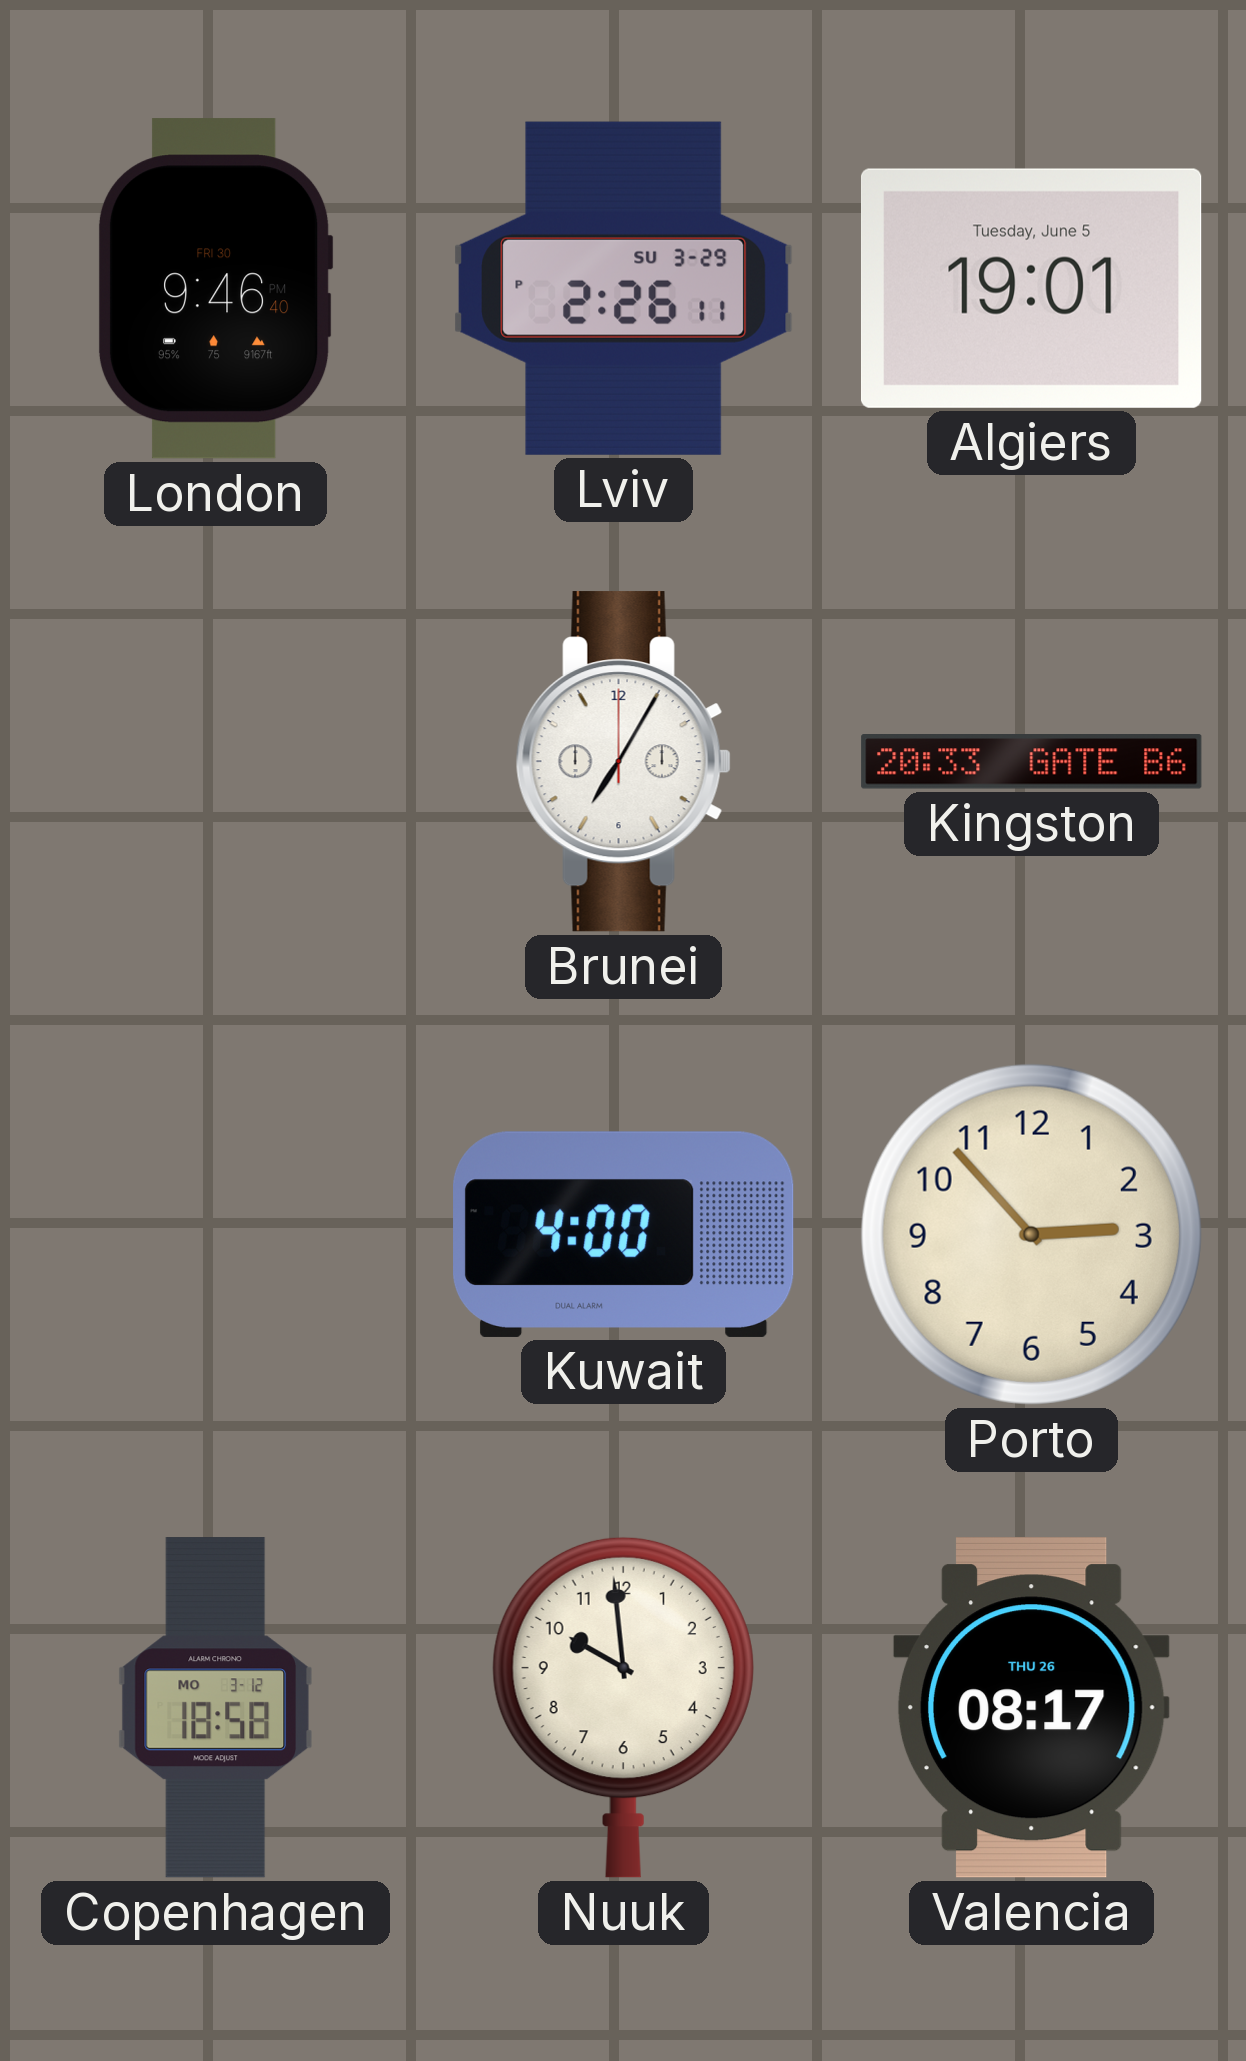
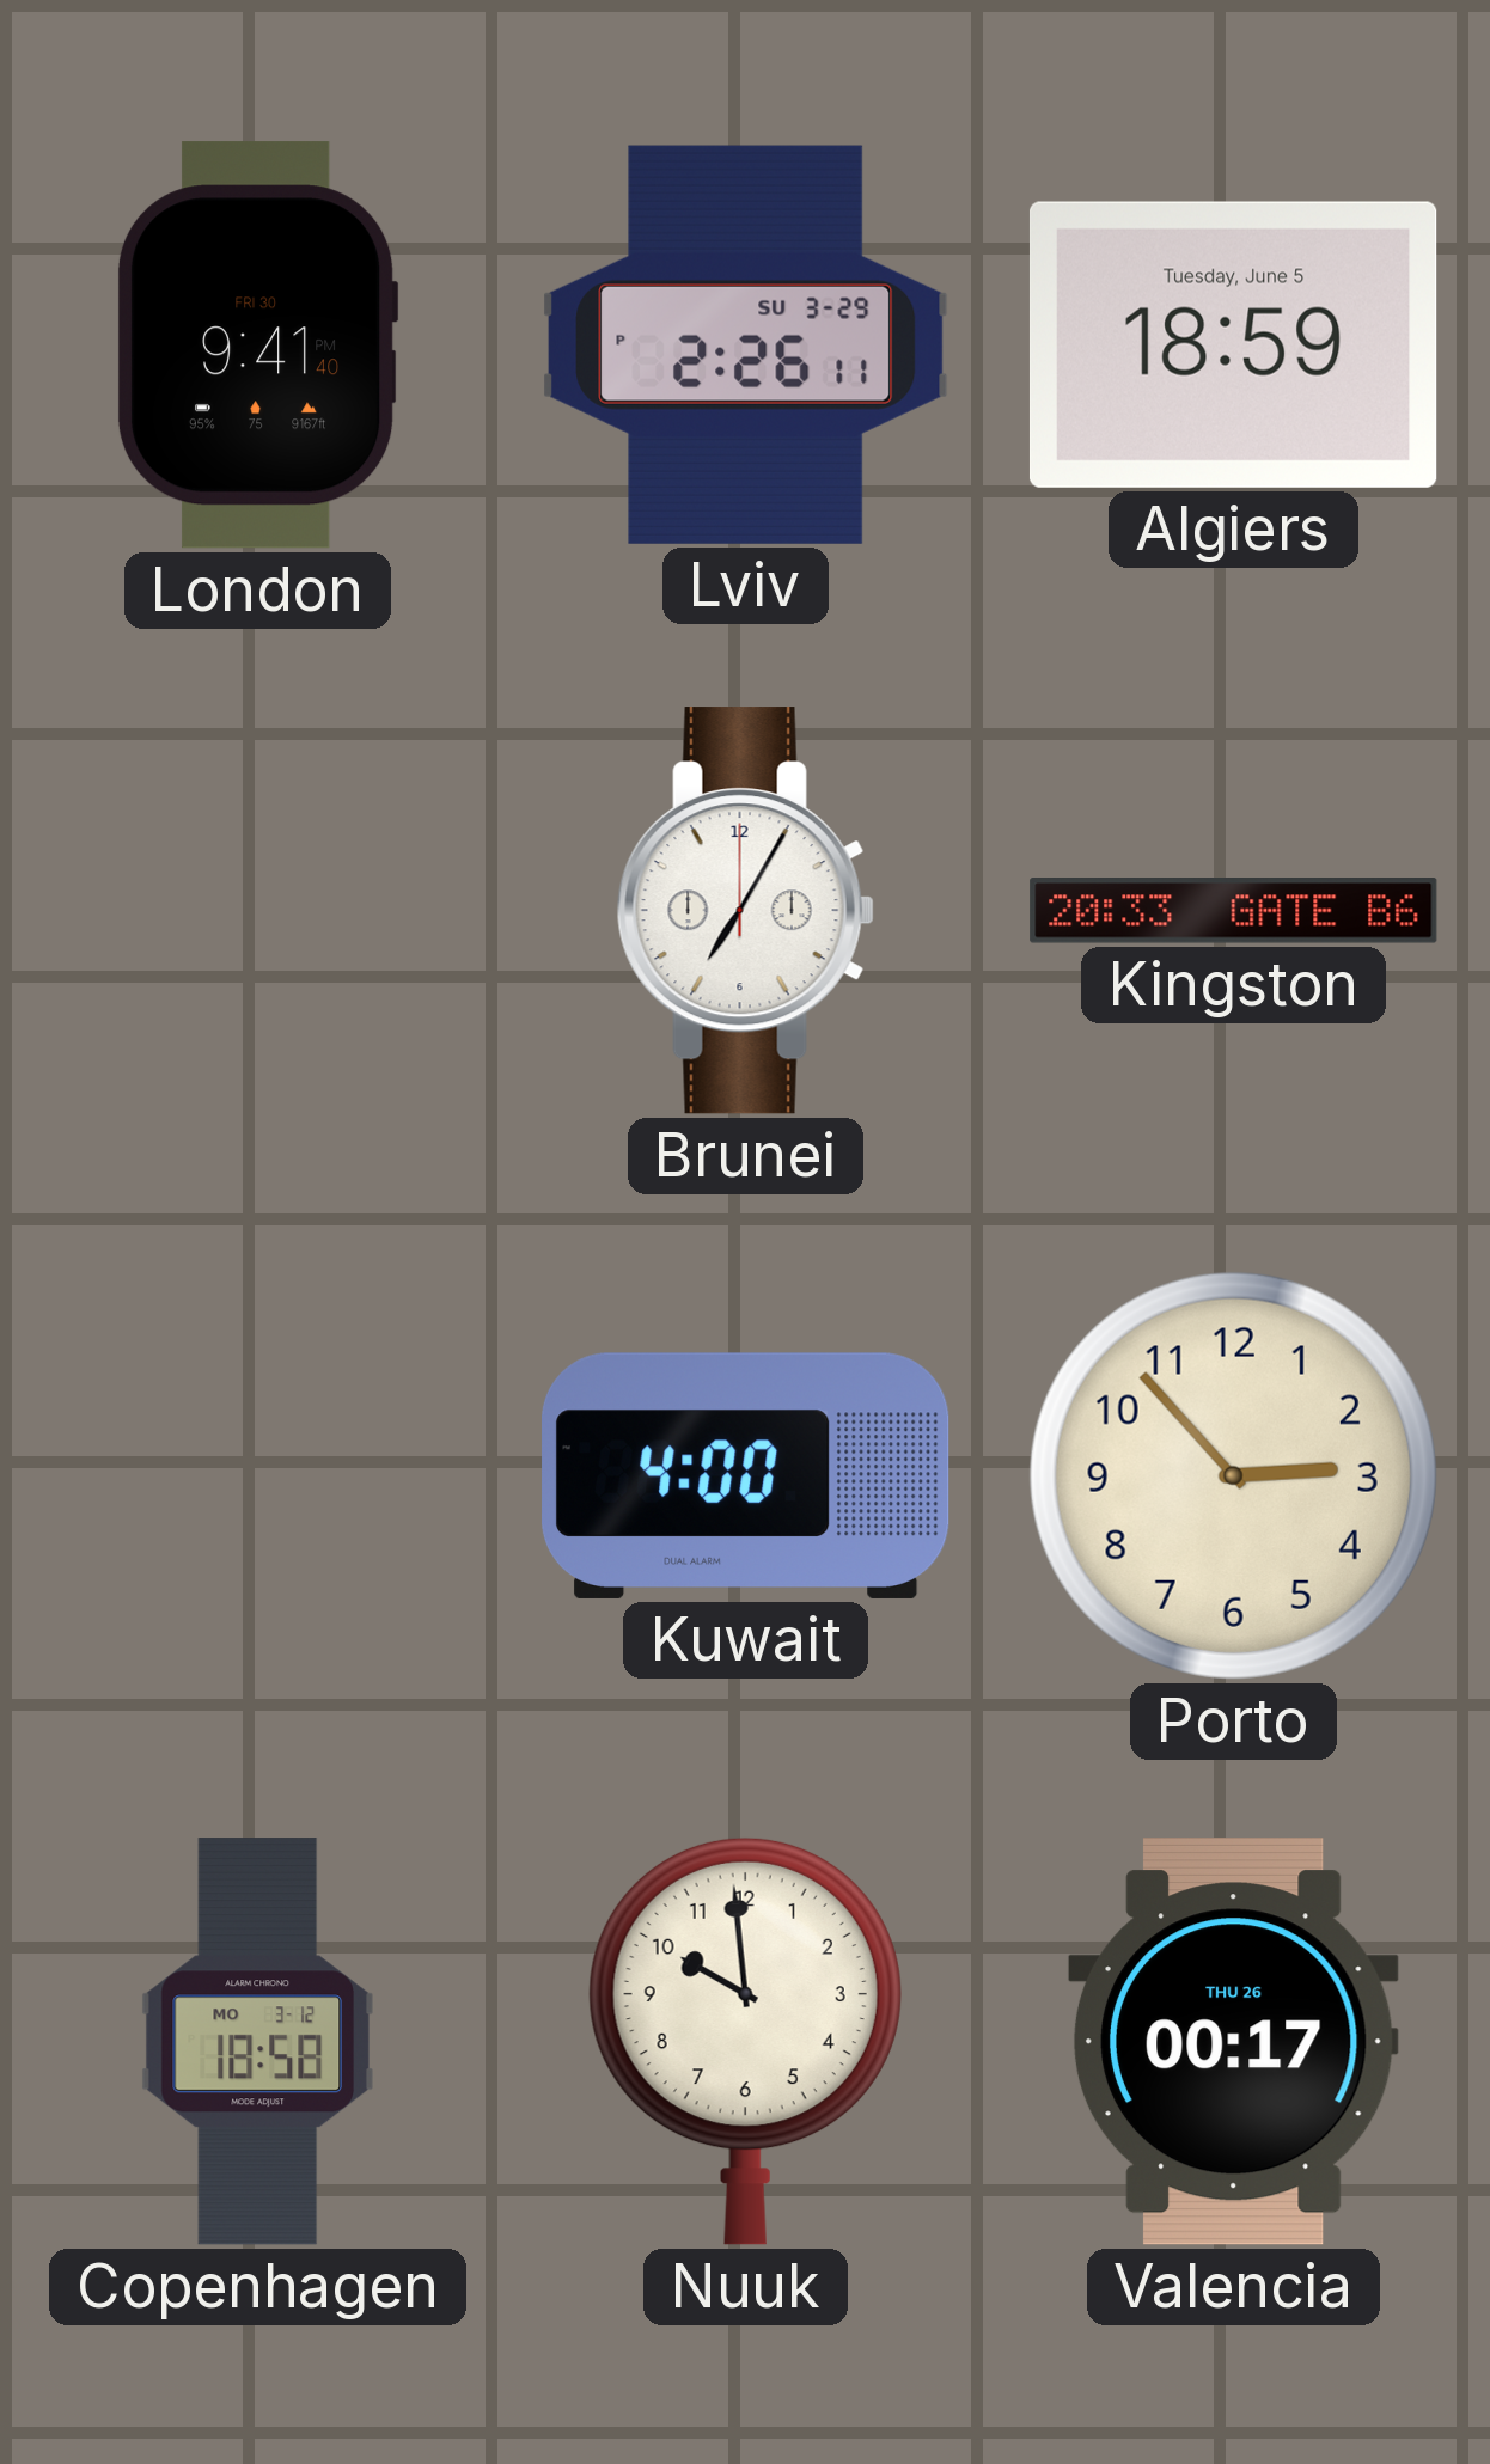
London: 9:46 -> 9:41
Algiers: 19:01 -> 18:59
Valencia: 08:17 -> 00:17
